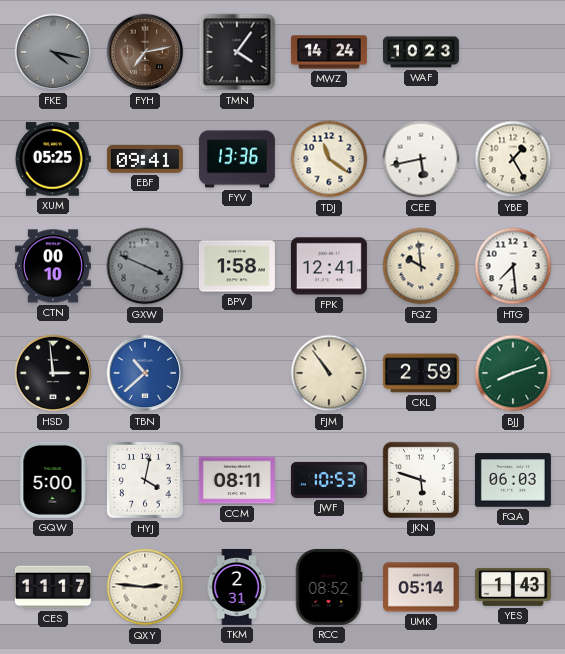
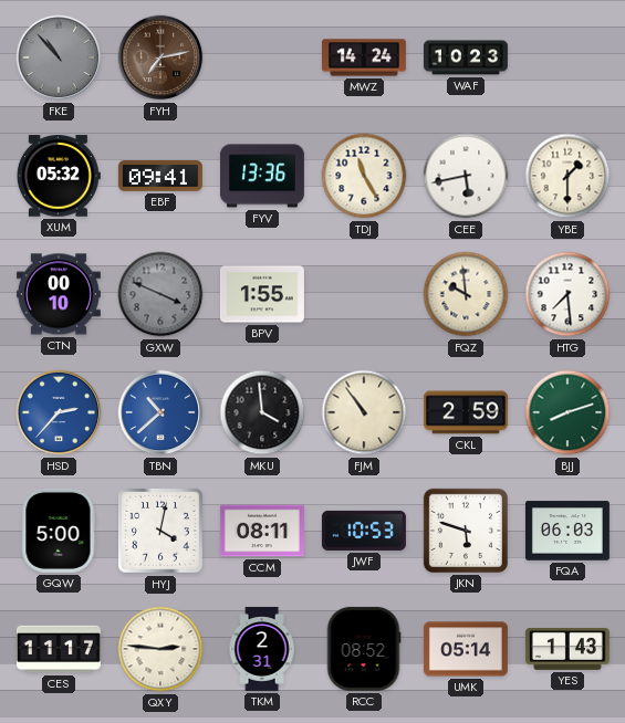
FKE: 4:17 -> 10:53
TMN: 4:06 -> none
XUM: 05:25 -> 05:32
TDJ: 11:21 -> 11:25
YBE: 1:25 -> 1:30
BPV: 1:58 -> 1:55
FPK: 12:41 -> none
HSD: 2:59 -> 2:37
HSD dial: black -> blue
MKU: none -> 3:59
